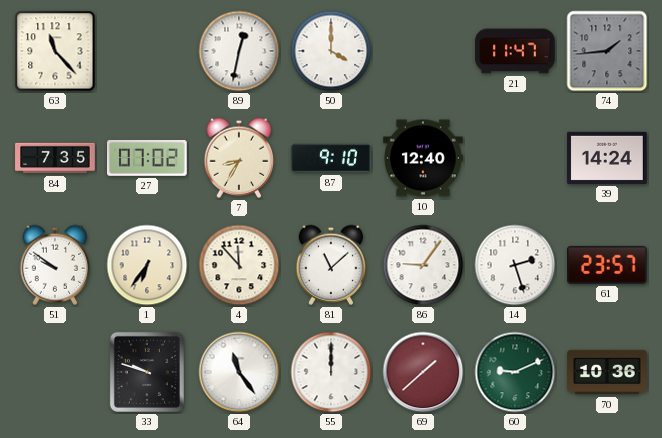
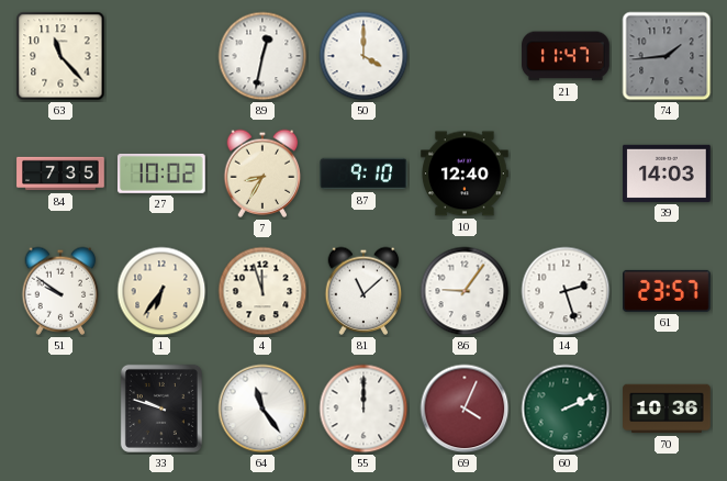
27: 07:02 -> 10:02
39: 14:24 -> 14:03
4: 11:53 -> 11:57
69: 1:38 -> 4:04
60: 9:11 -> 2:11
